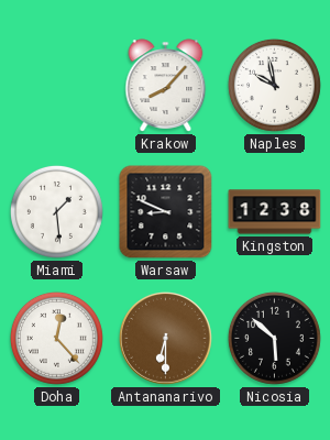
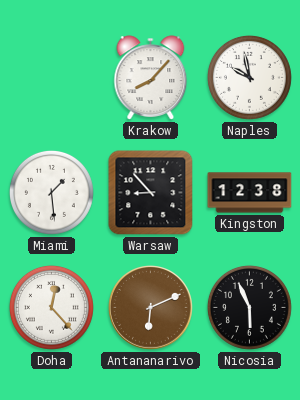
Warsaw: 8:49 -> 8:53
Antananarivo: 6:30 -> 6:11
Nicosia: 5:52 -> 5:56
